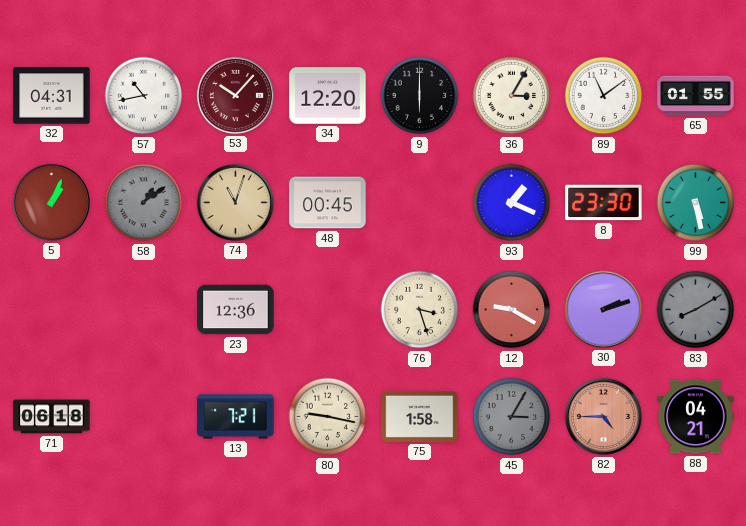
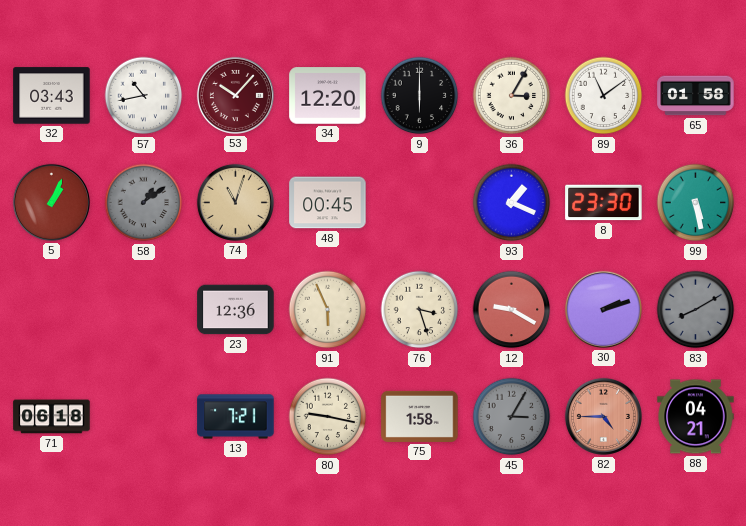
32: 04:31 -> 03:43
65: 01:55 -> 01:58
91: none -> 5:56
